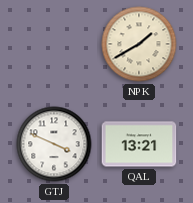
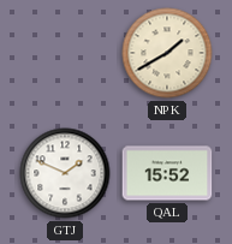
GTJ: 3:49 -> 1:49
QAL: 13:21 -> 15:52
